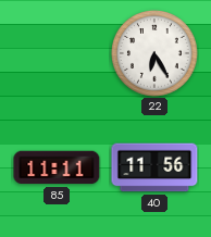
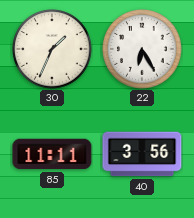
30: none -> 1:34
40: 11:56 -> 3:56
